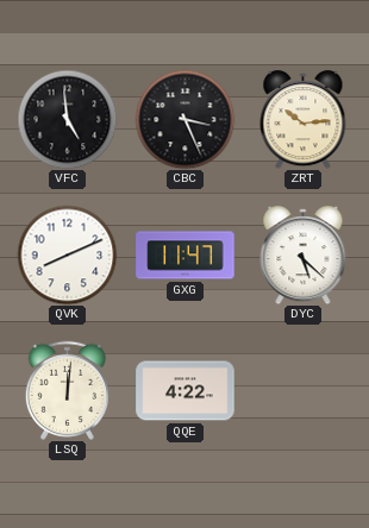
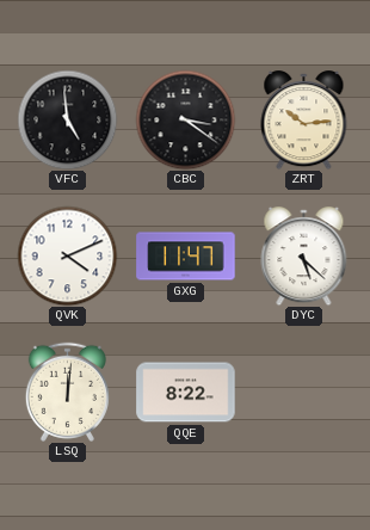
CBC: 3:26 -> 3:21
QVK: 8:11 -> 4:11
QQE: 4:22 -> 8:22
